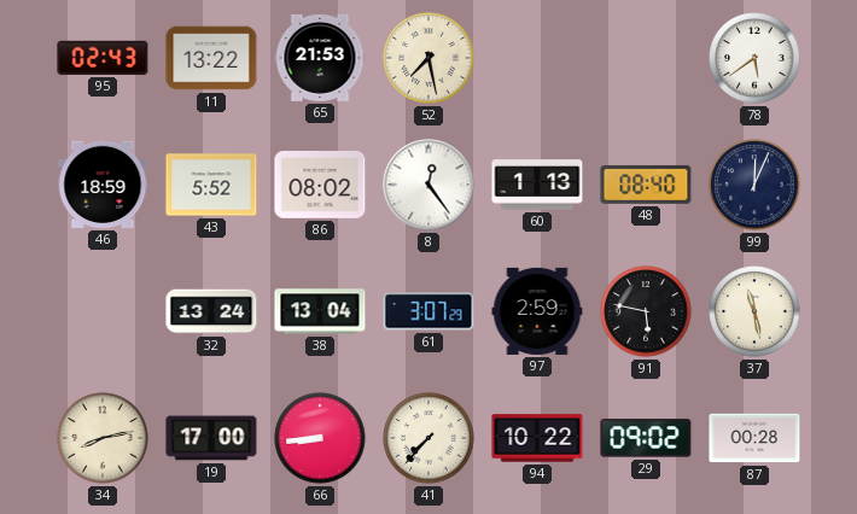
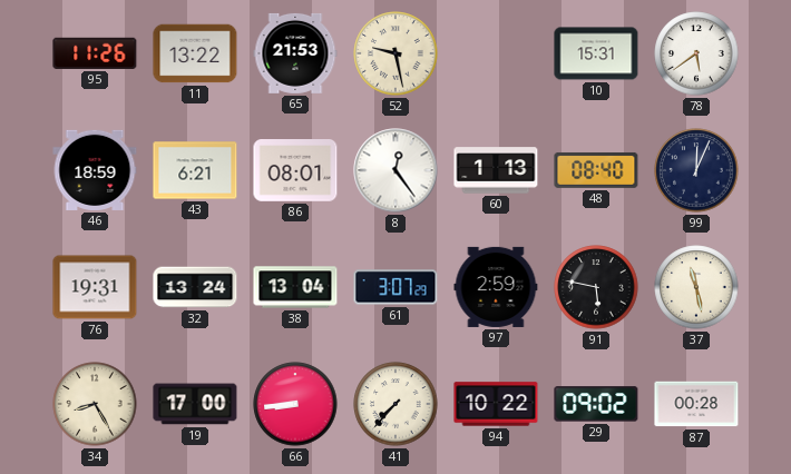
95: 02:43 -> 11:26
52: 7:28 -> 9:28
10: none -> 15:31
43: 5:52 -> 6:21
86: 08:02 -> 08:01
76: none -> 19:31
34: 8:13 -> 8:25
